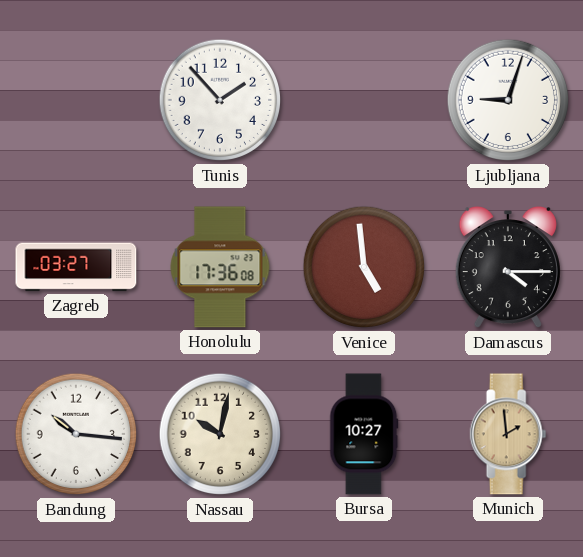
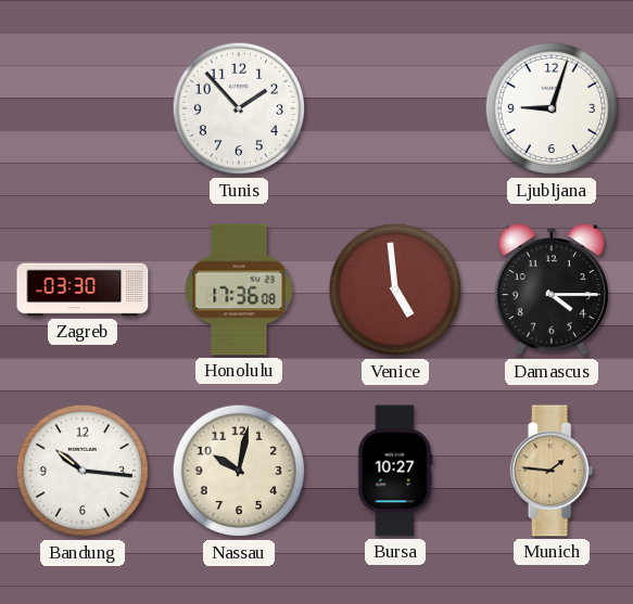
Zagreb: 03:27 -> 03:30
Munich: 1:59 -> 1:46
